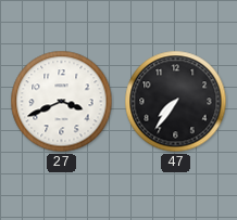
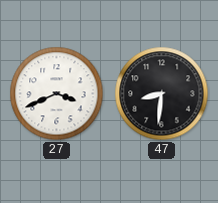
47: 7:36 -> 8:31
